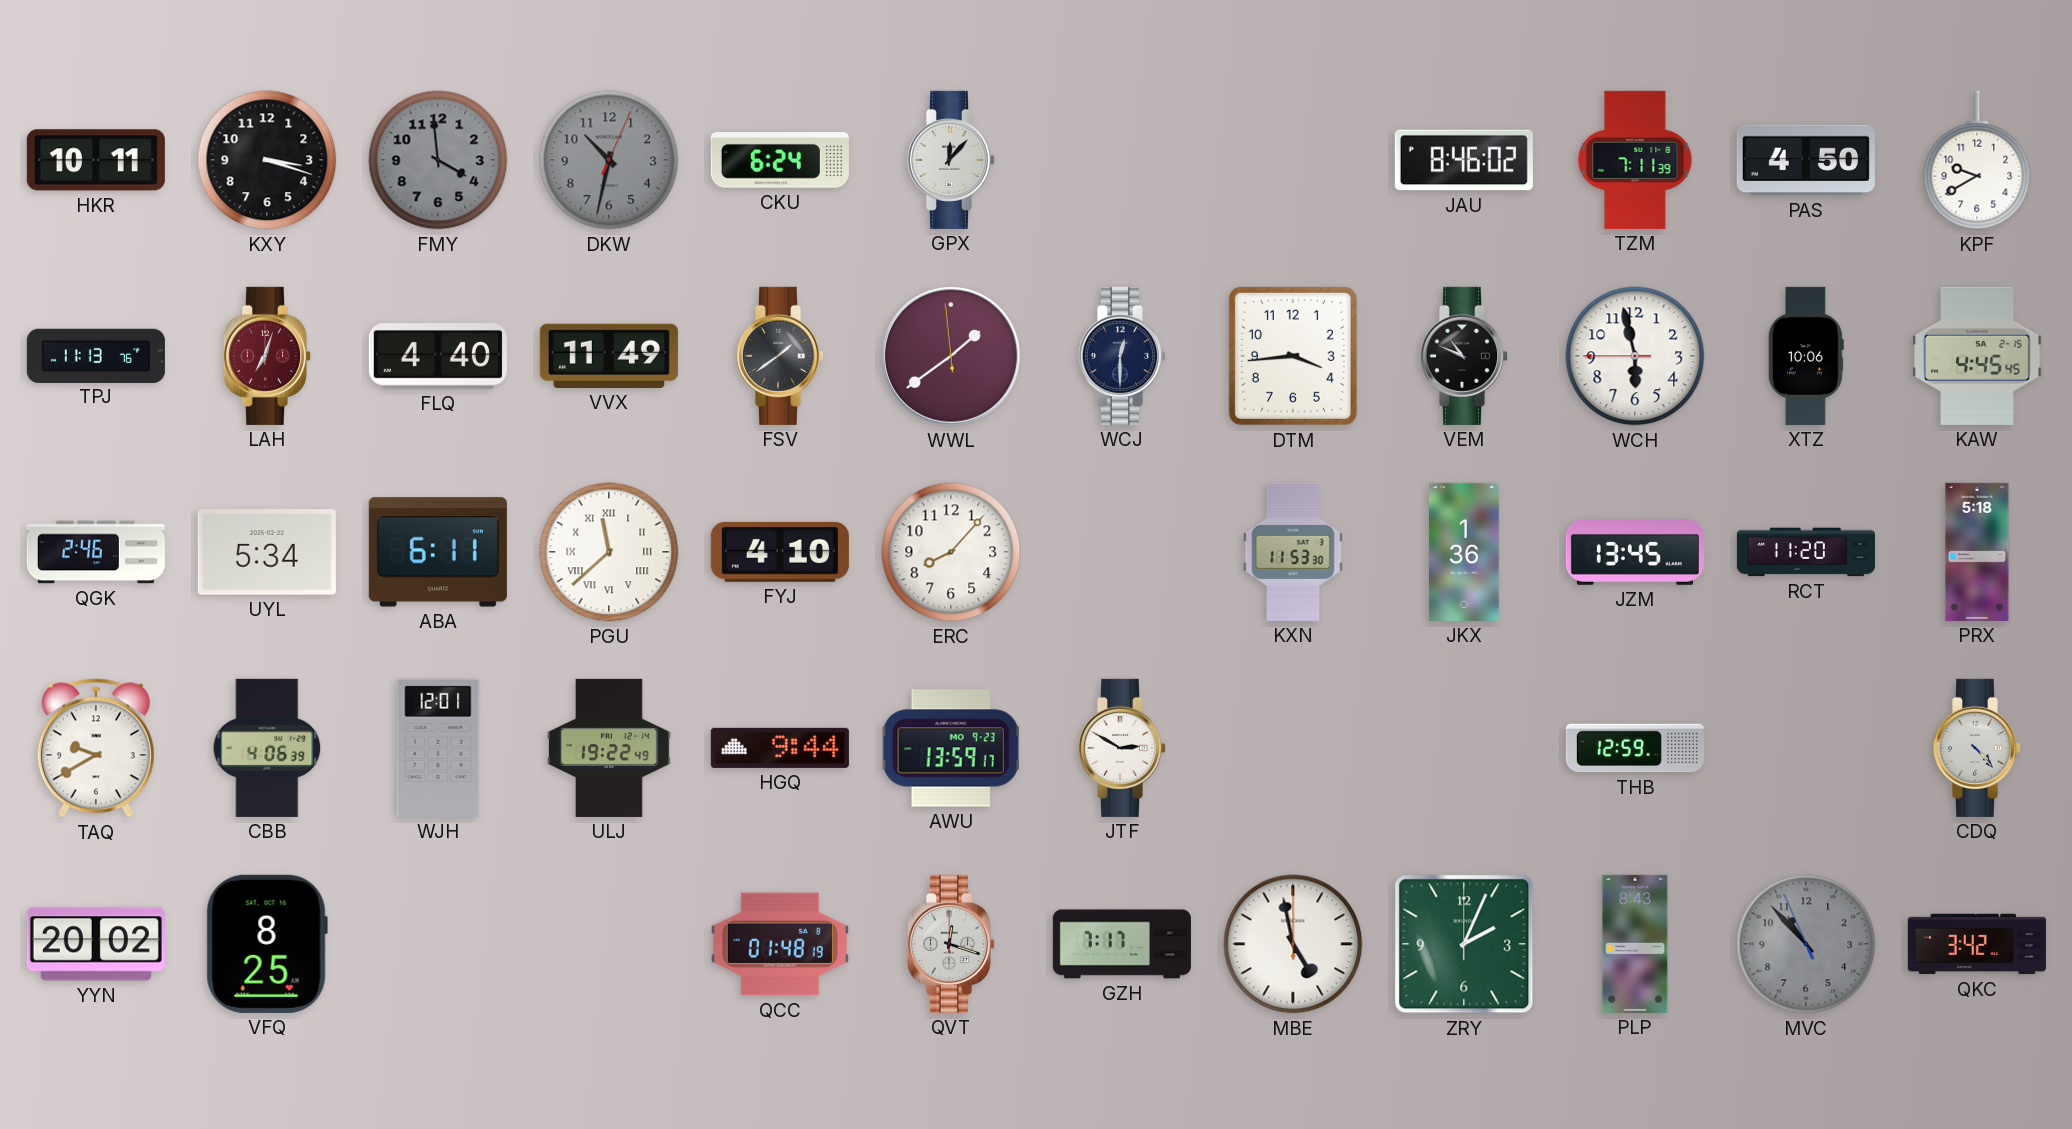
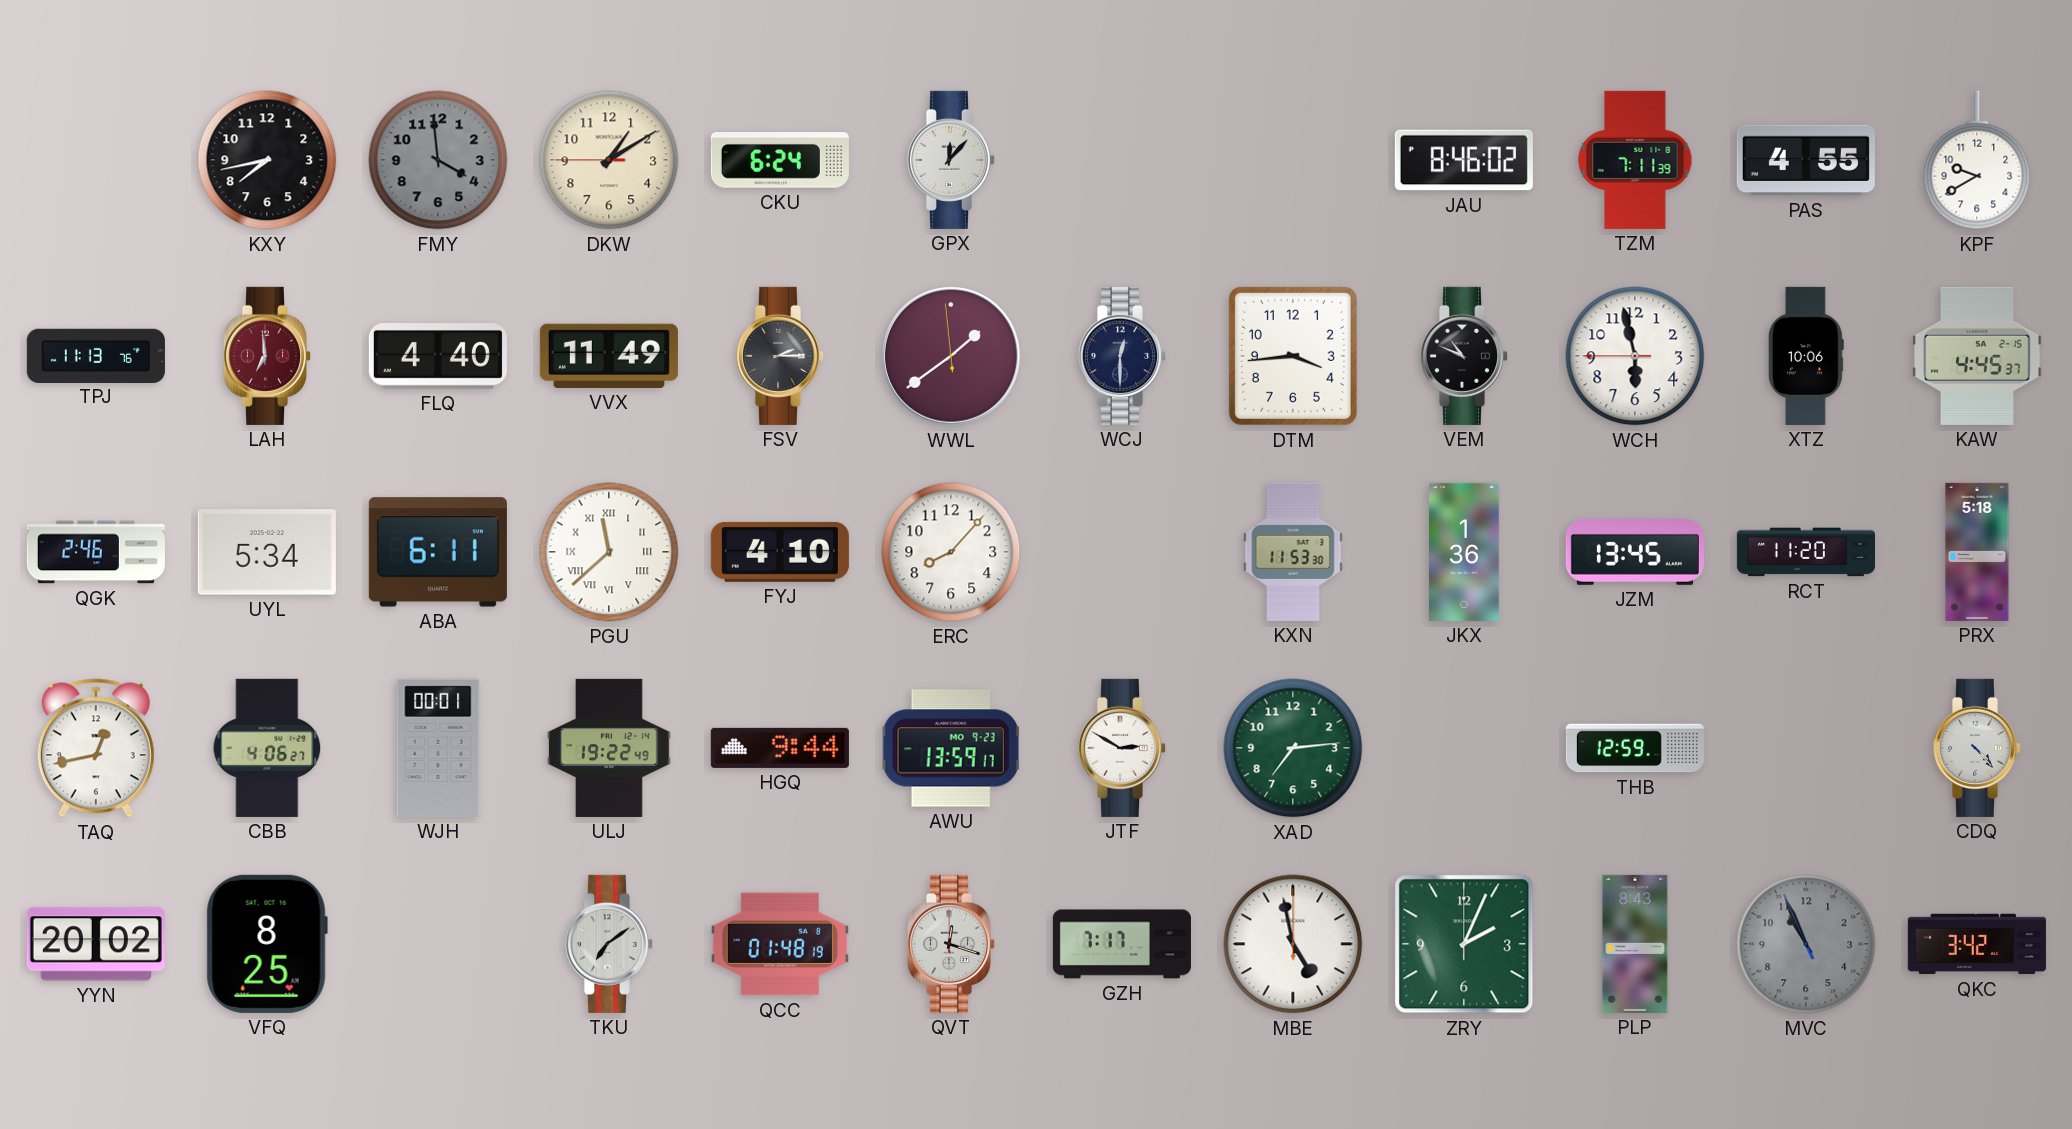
HKR: 10:11 -> none
KXY: 3:18 -> 7:43
DKW: 10:32 -> 1:09
DKW dial: grey -> cream
PAS: 4:50 -> 4:55
LAH: 7:03 -> 6:59
FSV: 1:39 -> 2:15
KAW: 4:45:45 -> 4:45:37
TAQ: 9:40 -> 12:43
CBB: 4:06:39 -> 4:06:27
WJH: 12:01 -> 00:01
XAD: none -> 7:14
TKU: none -> 7:09
MVC: 10:52 -> 10:55
